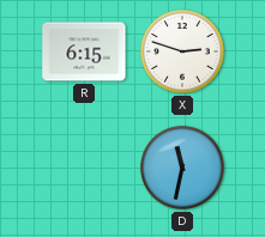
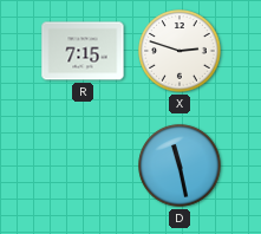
R: 6:15 -> 7:15
D: 11:32 -> 11:28
